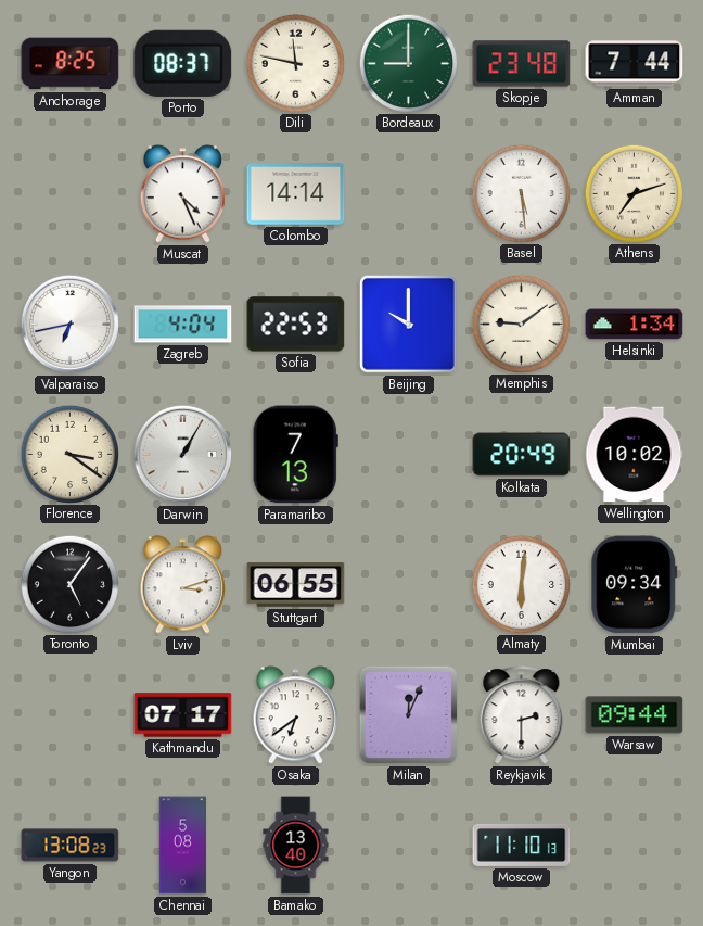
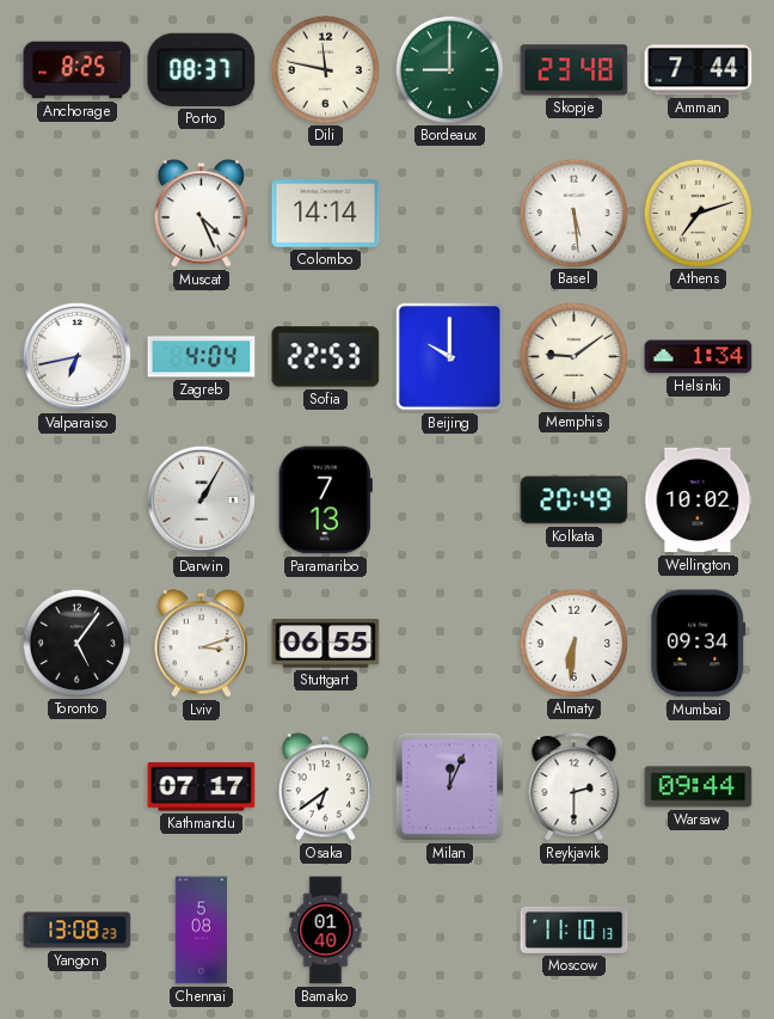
Florence: 3:21 -> none
Almaty: 6:01 -> 6:31
Bamako: 13:40 -> 01:40
